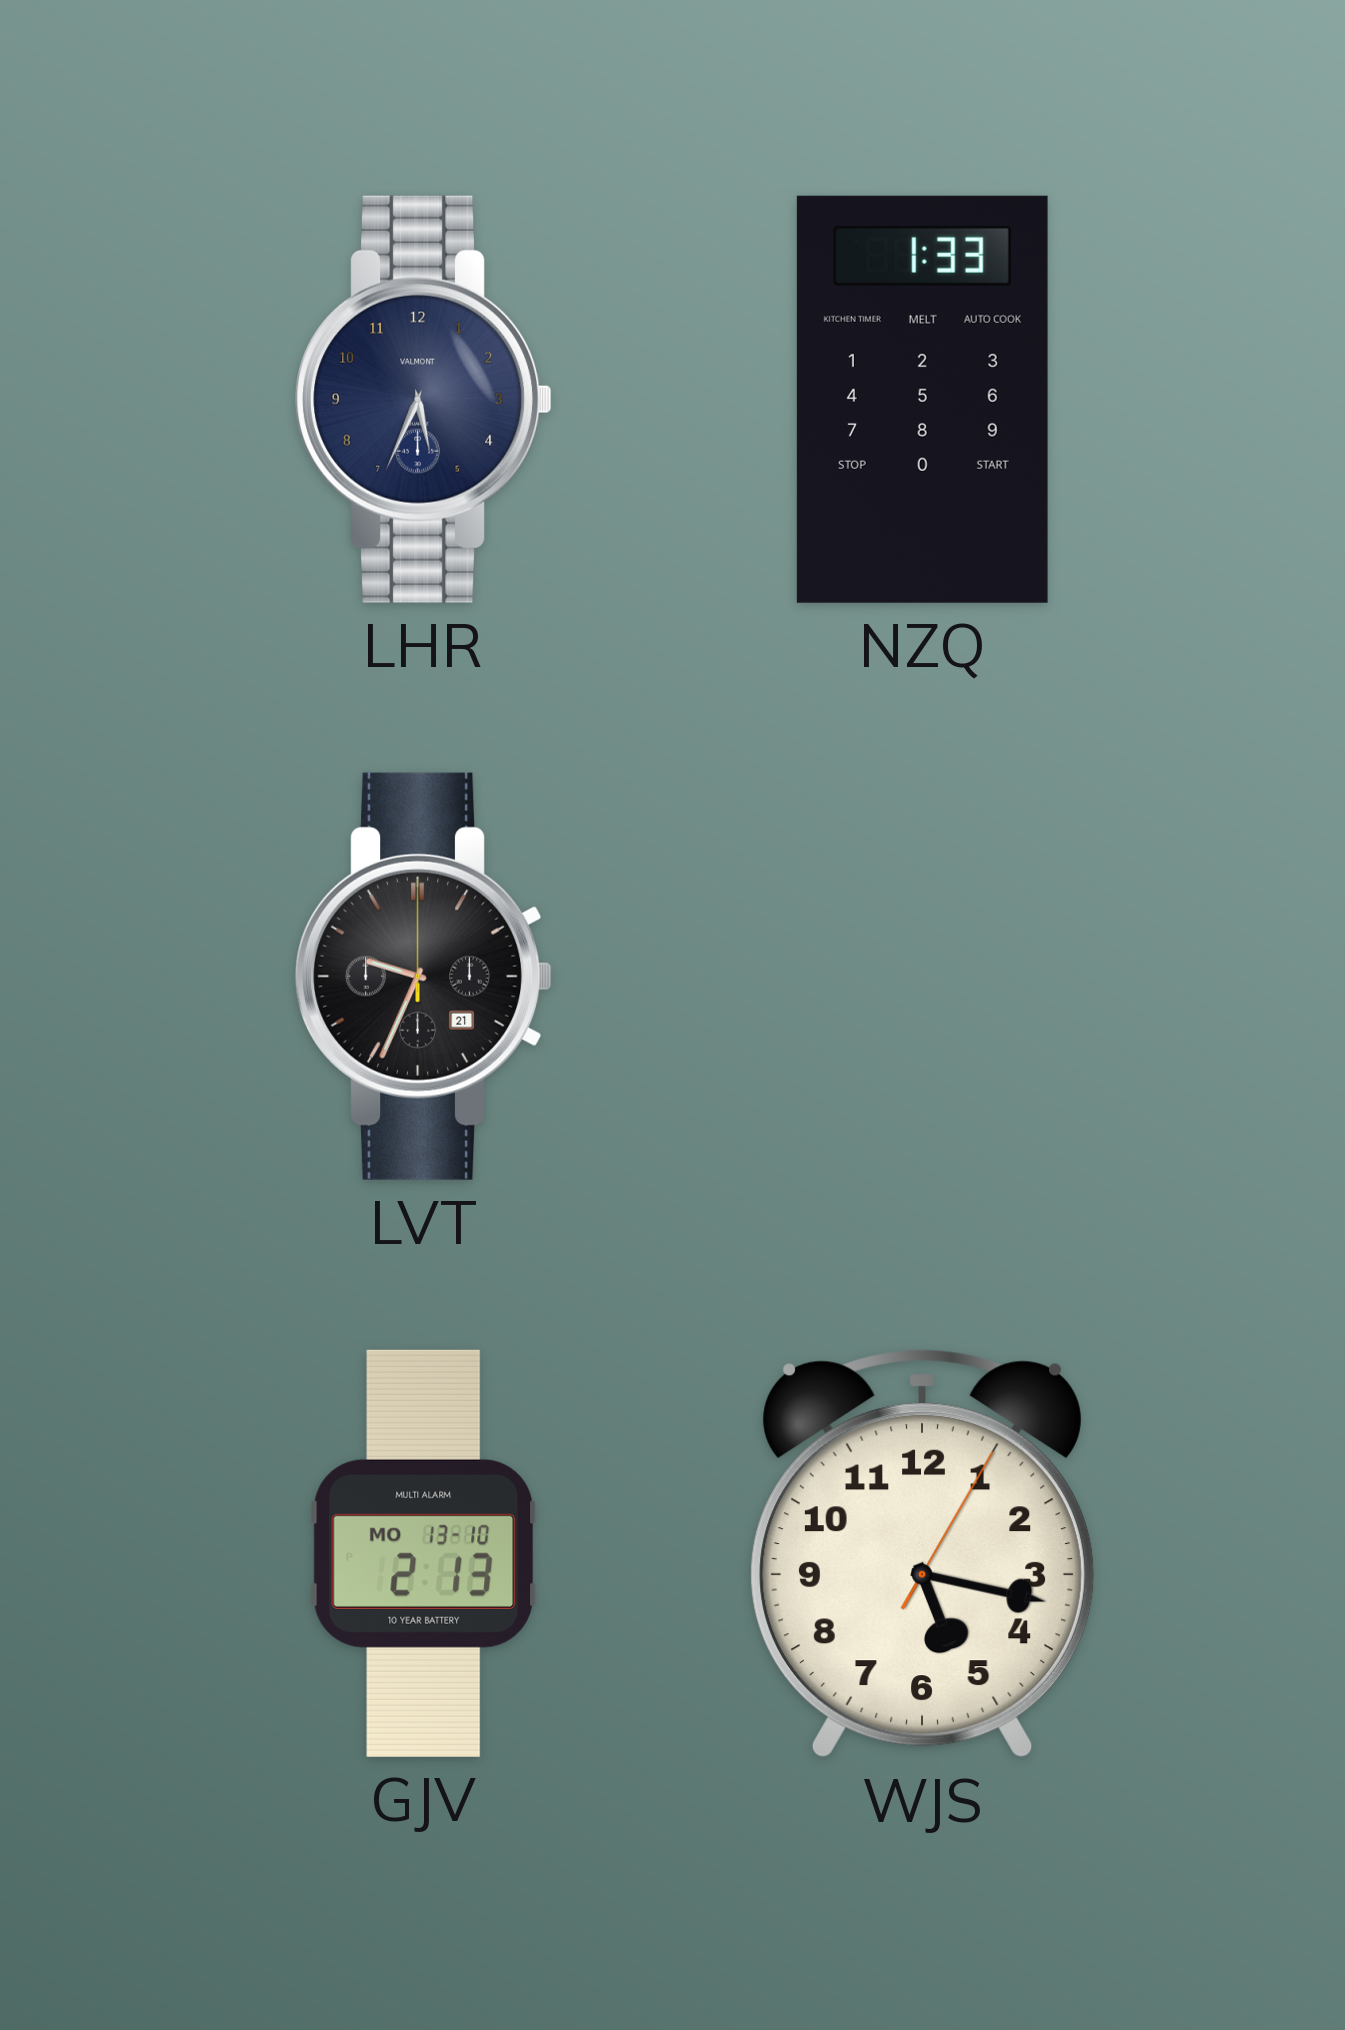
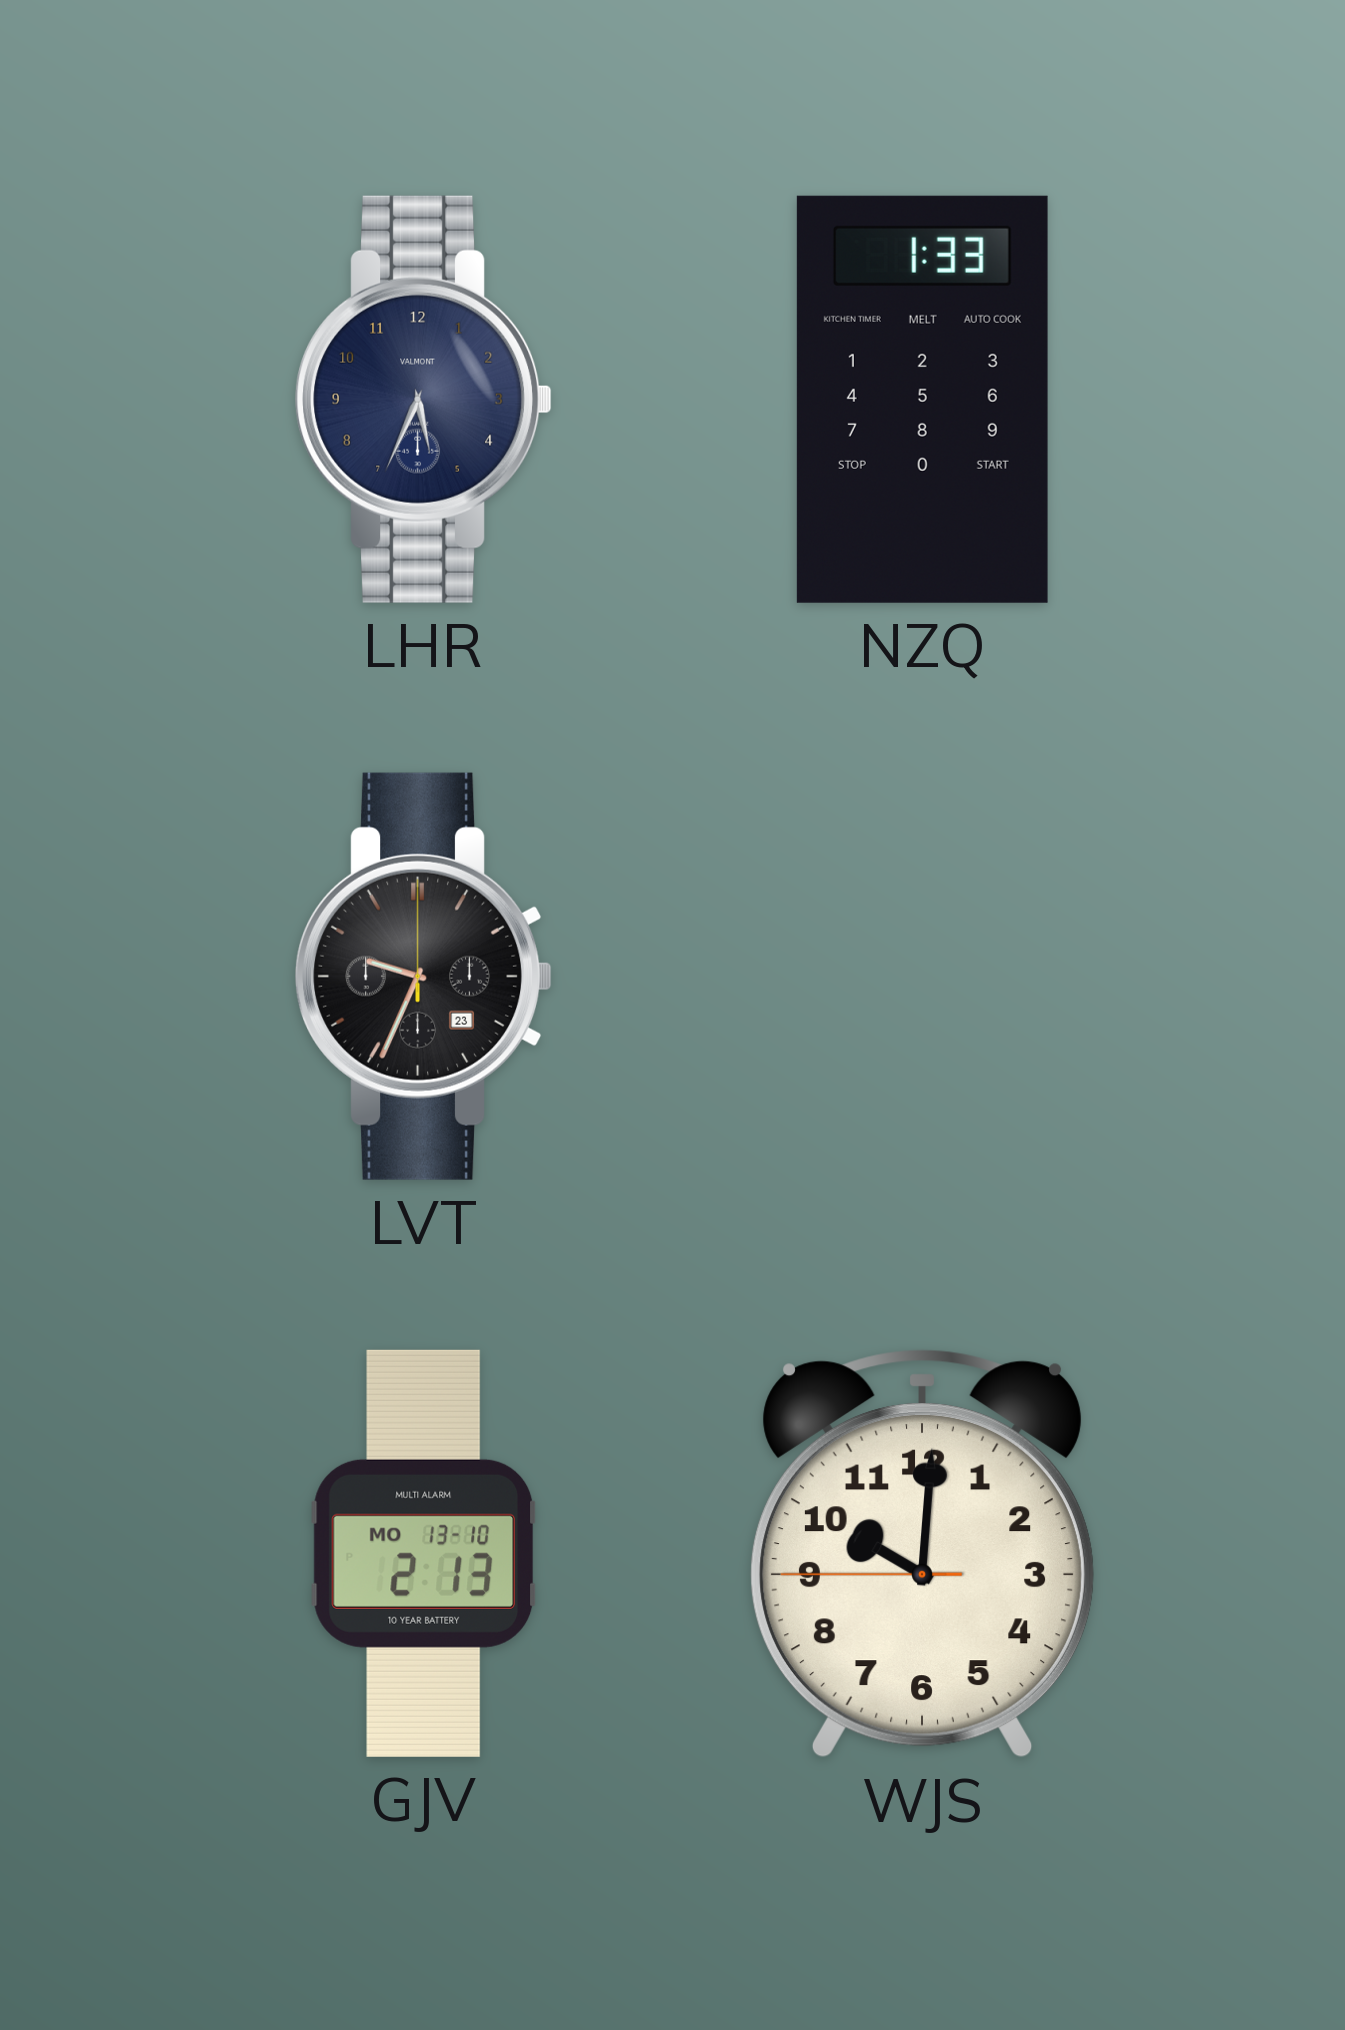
LVT date: 21 -> 23
WJS: 5:17 -> 10:00
